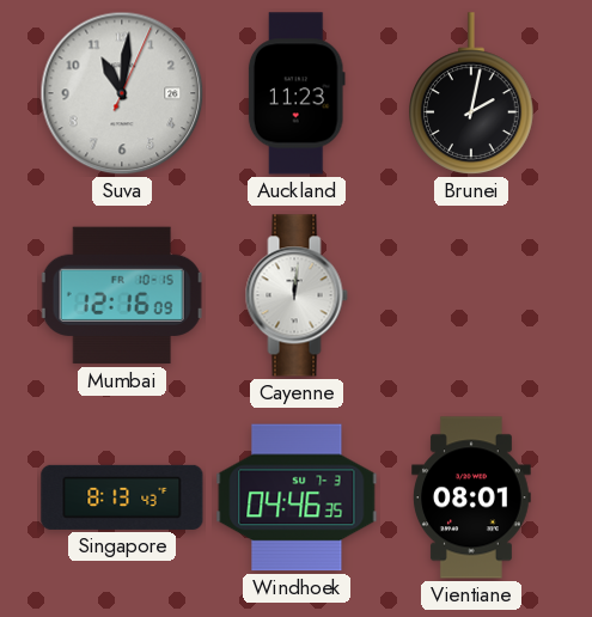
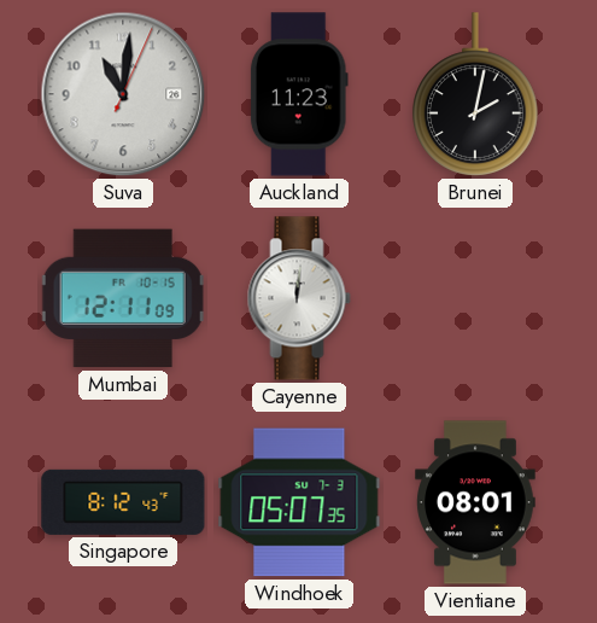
Mumbai: 12:16 -> 12:11
Singapore: 8:13 -> 8:12
Windhoek: 04:46 -> 05:07
